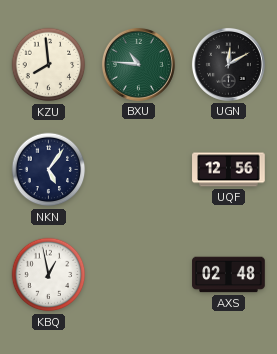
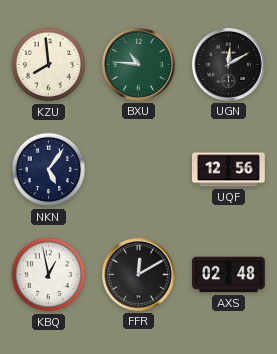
FFR: none -> 12:10
